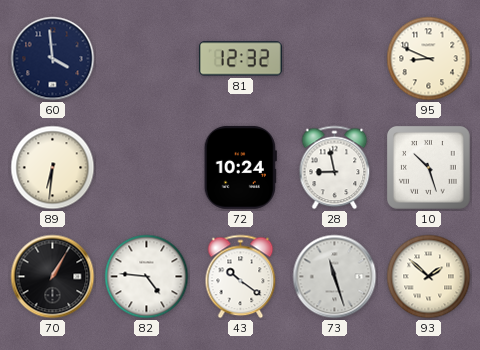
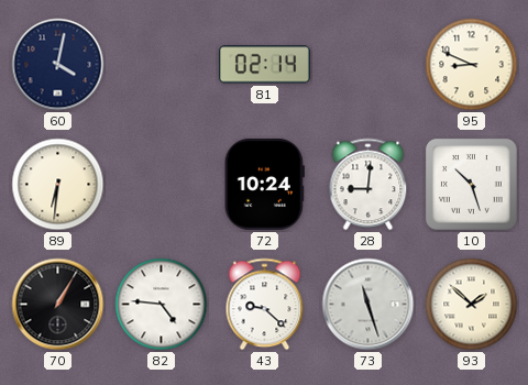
60: 3:59 -> 4:02
81: 12:32 -> 02:14
28: 8:58 -> 9:01
43: 10:21 -> 9:22
